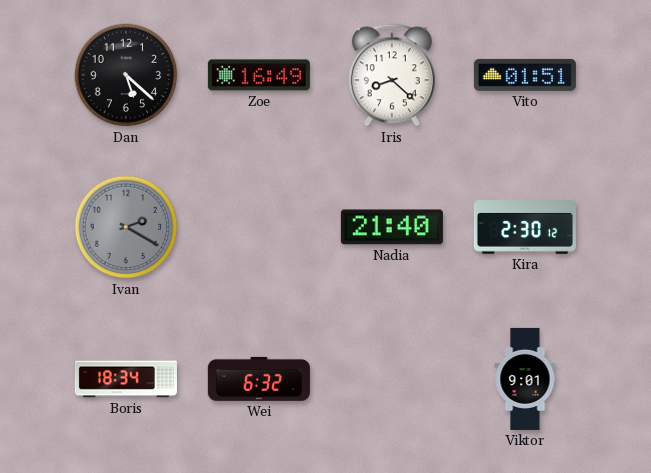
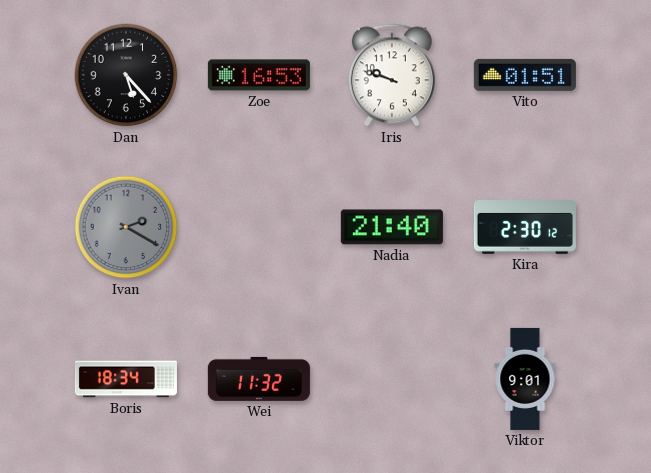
Dan: 5:22 -> 5:23
Zoe: 16:49 -> 16:53
Iris: 8:22 -> 9:48
Wei: 6:32 -> 11:32
